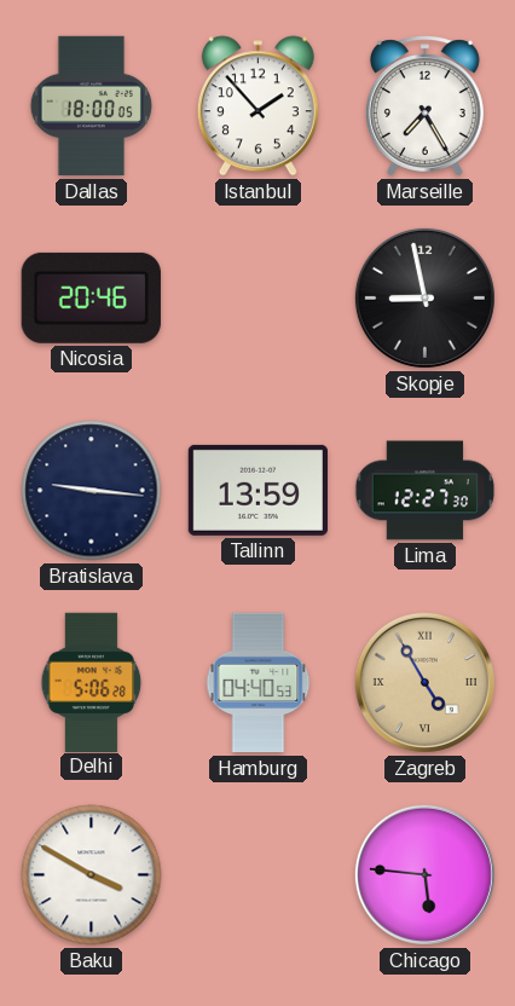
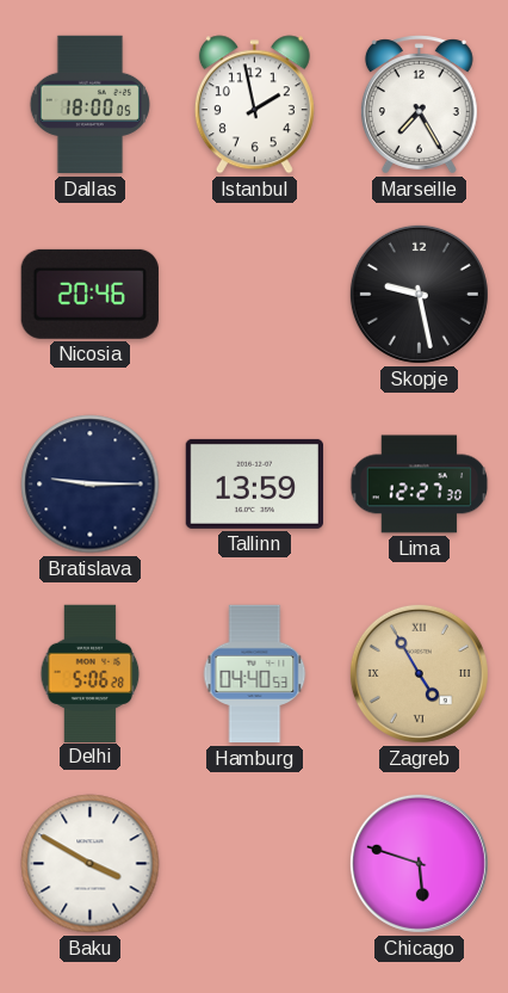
Istanbul: 1:53 -> 1:58
Skopje: 8:58 -> 9:28
Bratislava: 9:16 -> 9:15
Chicago: 5:46 -> 5:48
